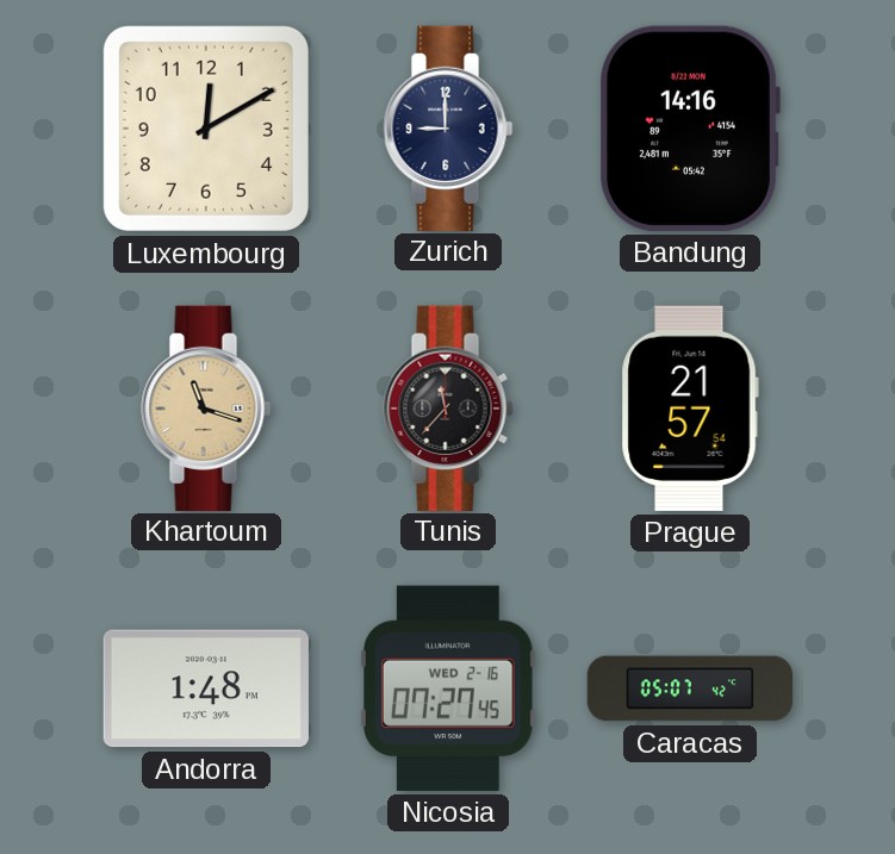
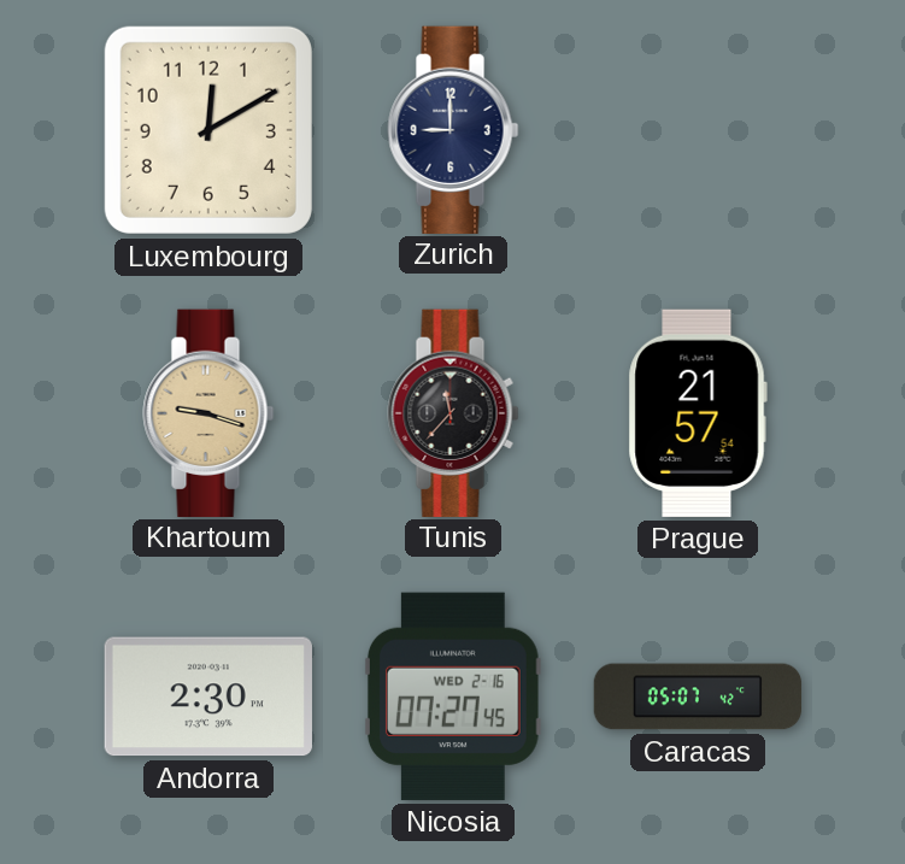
Bandung: 14:16 -> none
Khartoum: 11:18 -> 9:18
Andorra: 1:48 -> 2:30
